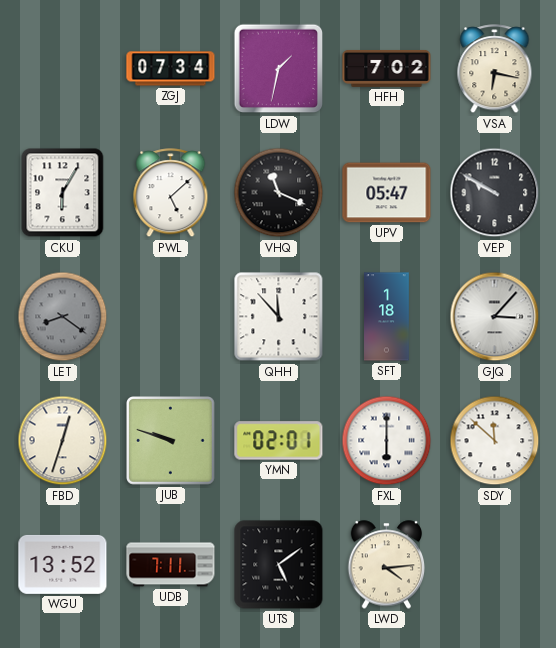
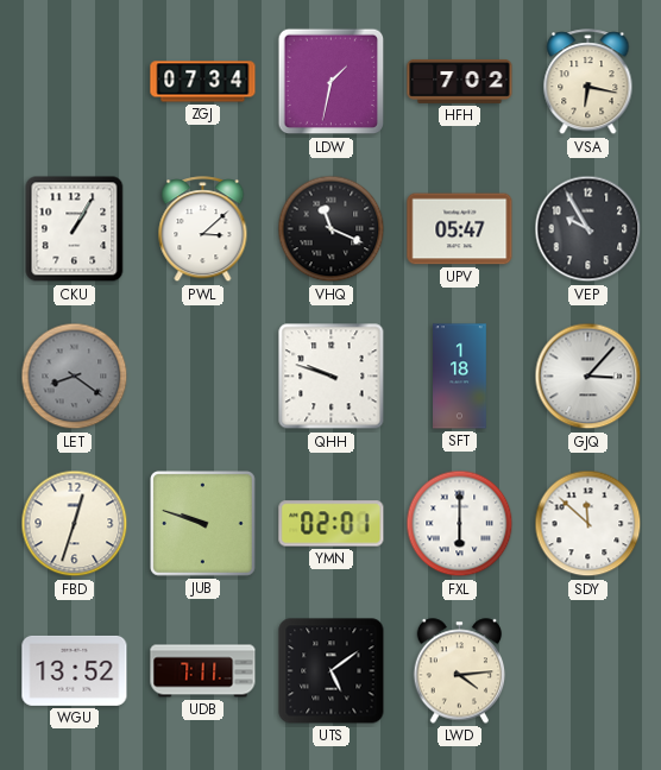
CKU: 6:05 -> 1:05
PWL: 5:08 -> 3:08
VEP: 9:50 -> 9:55
QHH: 11:53 -> 9:48
